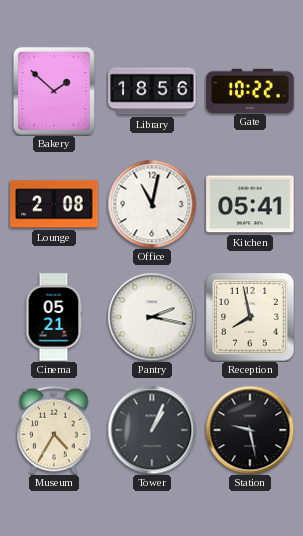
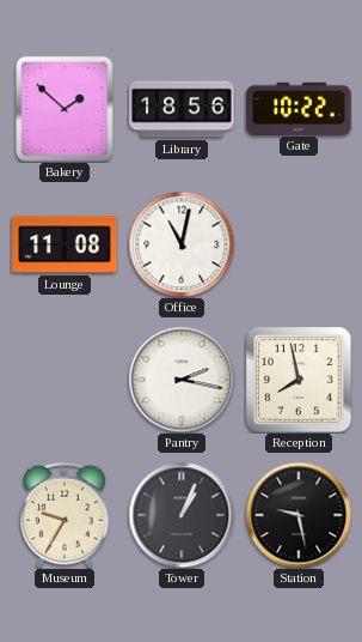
Lounge: 2:08 -> 11:08
Kitchen: 05:41 -> none
Cinema: 05:21 -> none
Museum: 4:35 -> 9:35
